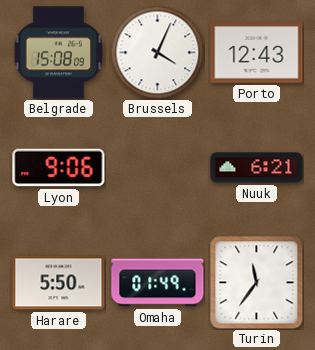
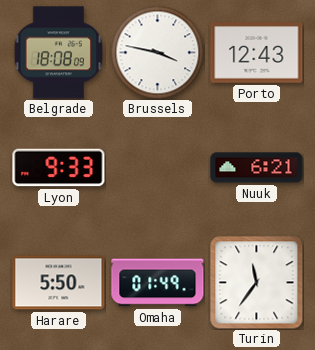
Belgrade: 15:08 -> 18:08
Brussels: 4:04 -> 3:47
Lyon: 9:06 -> 9:33
